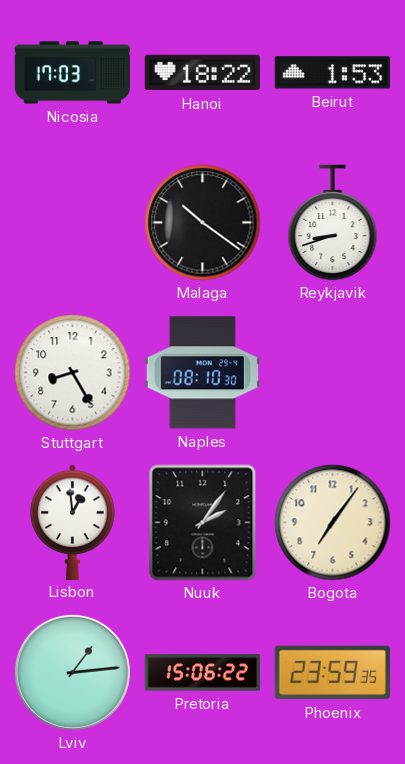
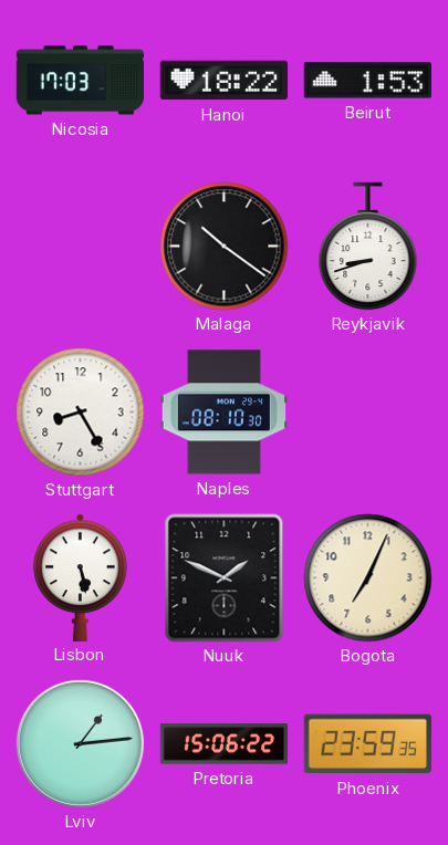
Lisbon: 12:59 -> 5:28
Nuuk: 2:06 -> 1:49
Bogota: 7:06 -> 7:04
